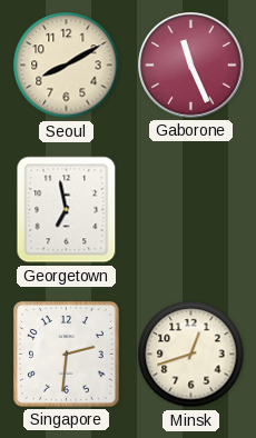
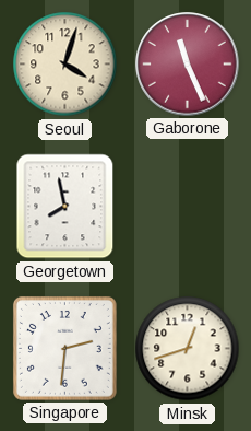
Seoul: 8:10 -> 4:03
Georgetown: 6:58 -> 7:58
